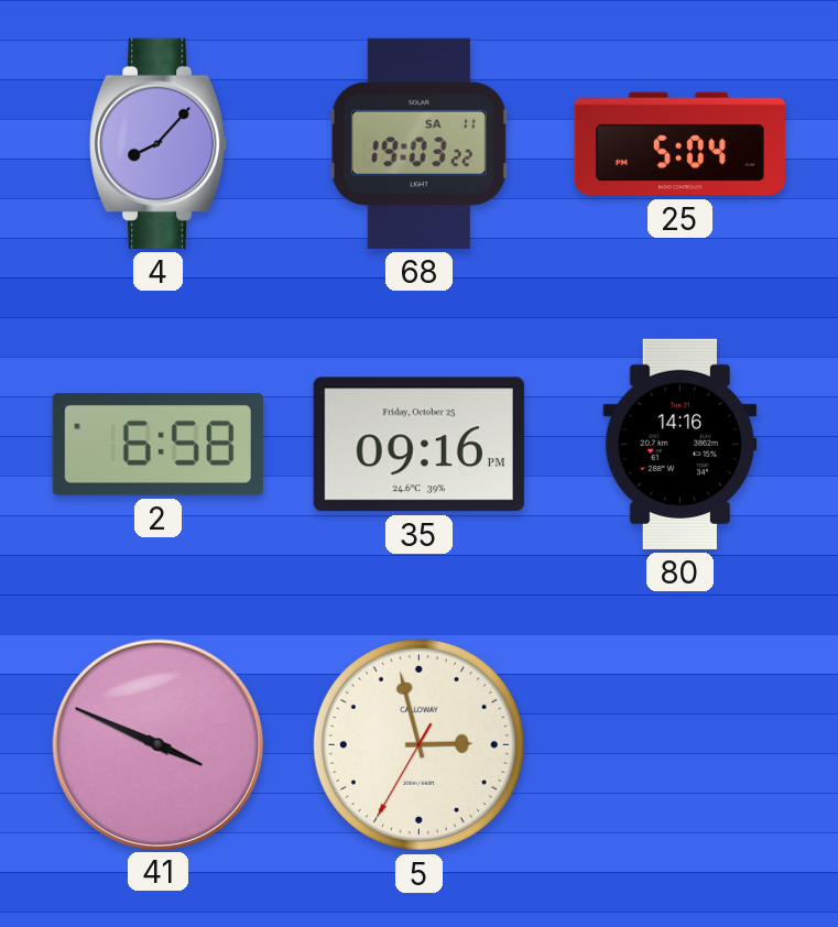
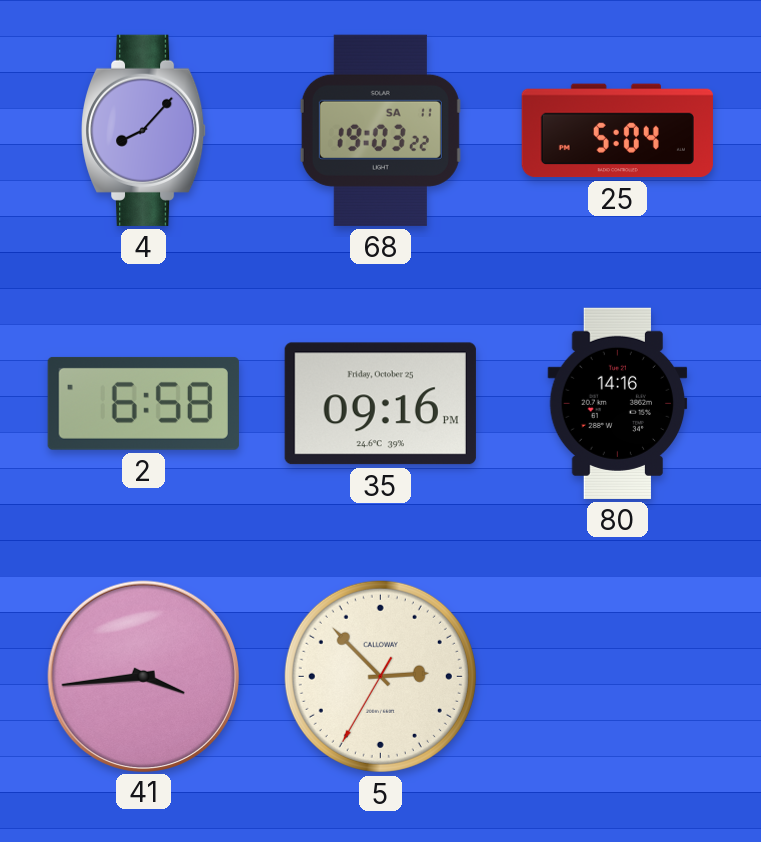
41: 3:49 -> 3:44
5: 2:57 -> 2:52
